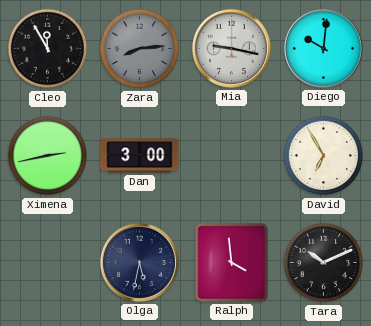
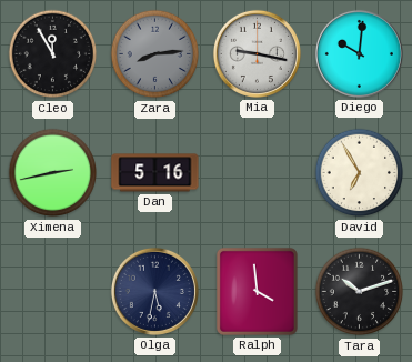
Dan: 3:00 -> 5:16
Tara: 10:11 -> 10:12
